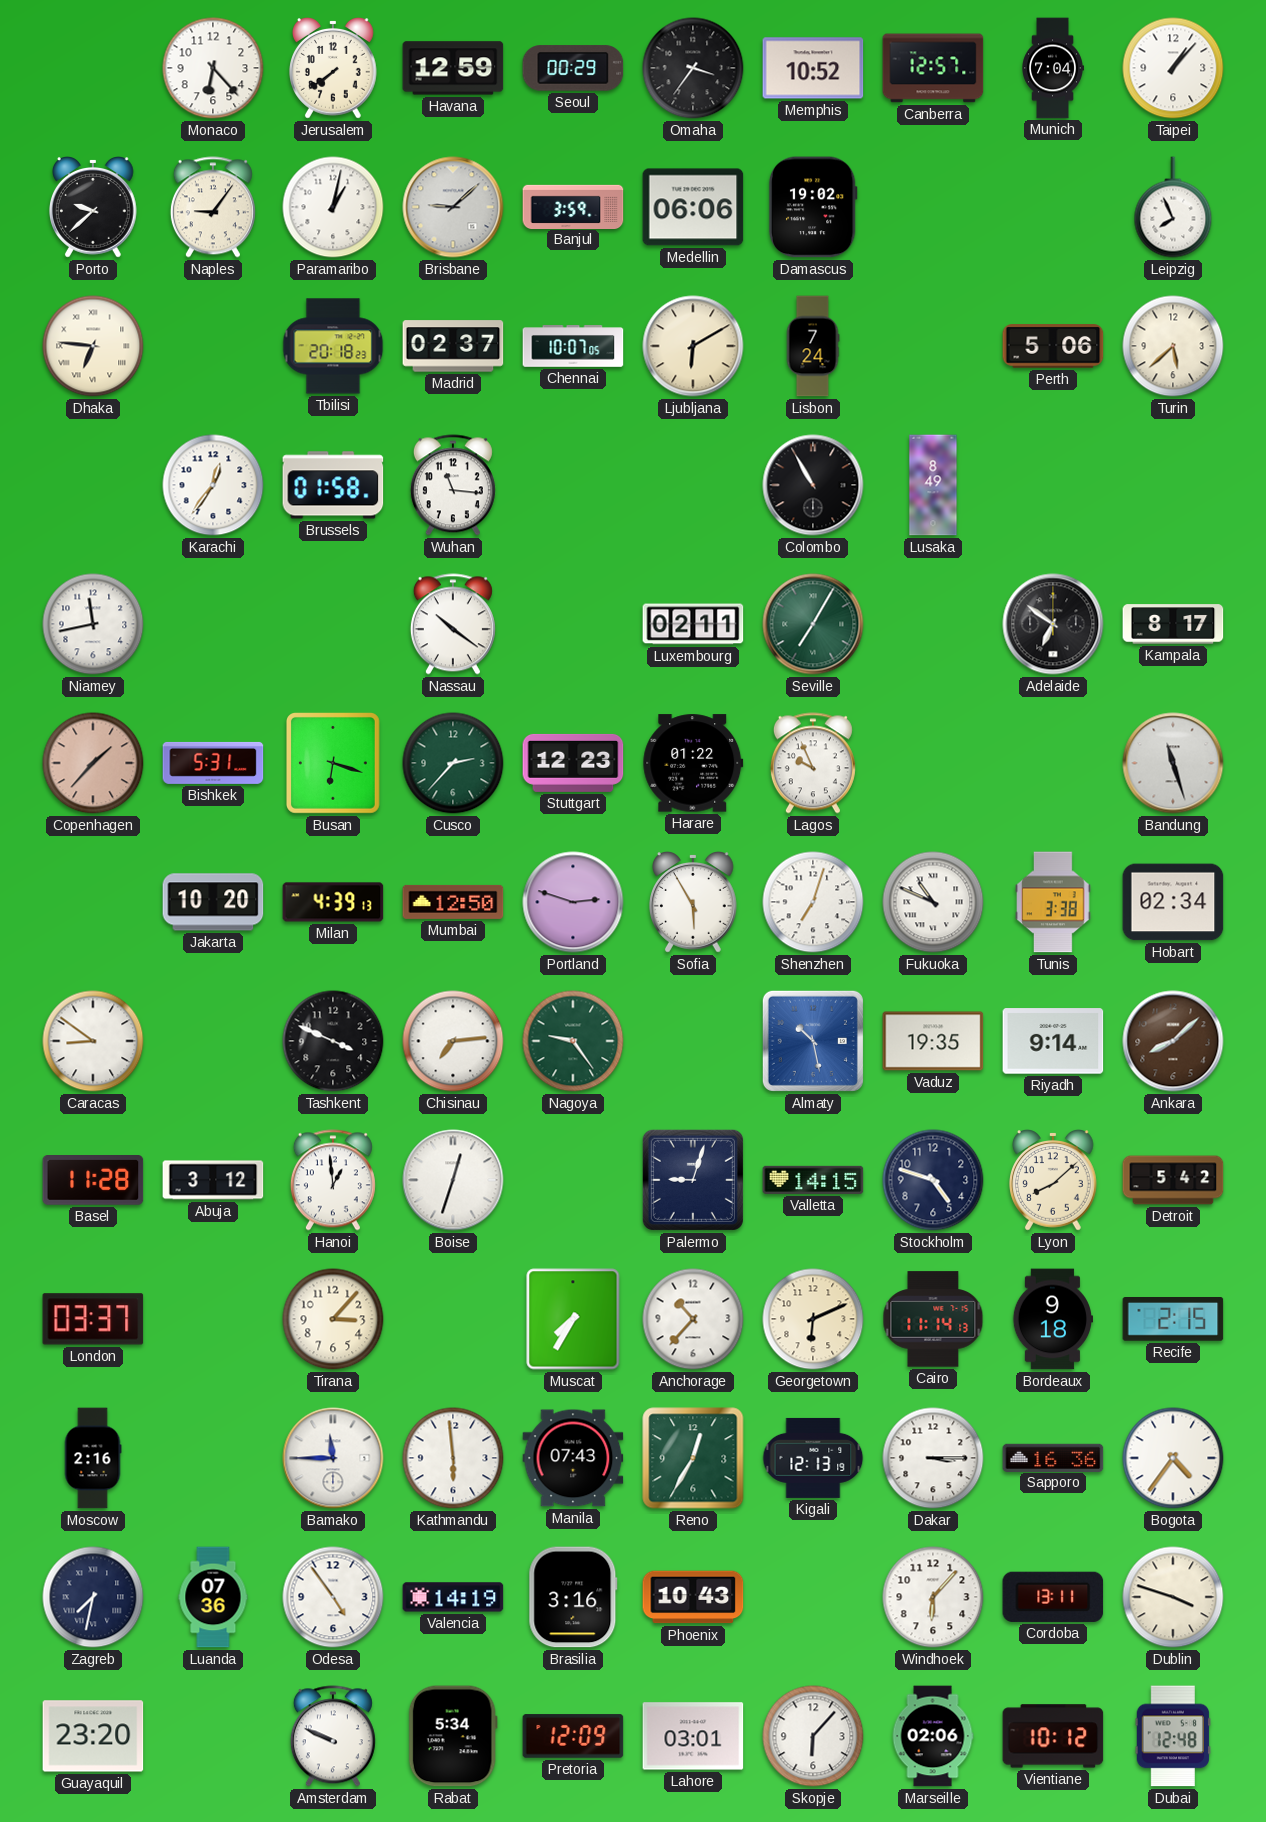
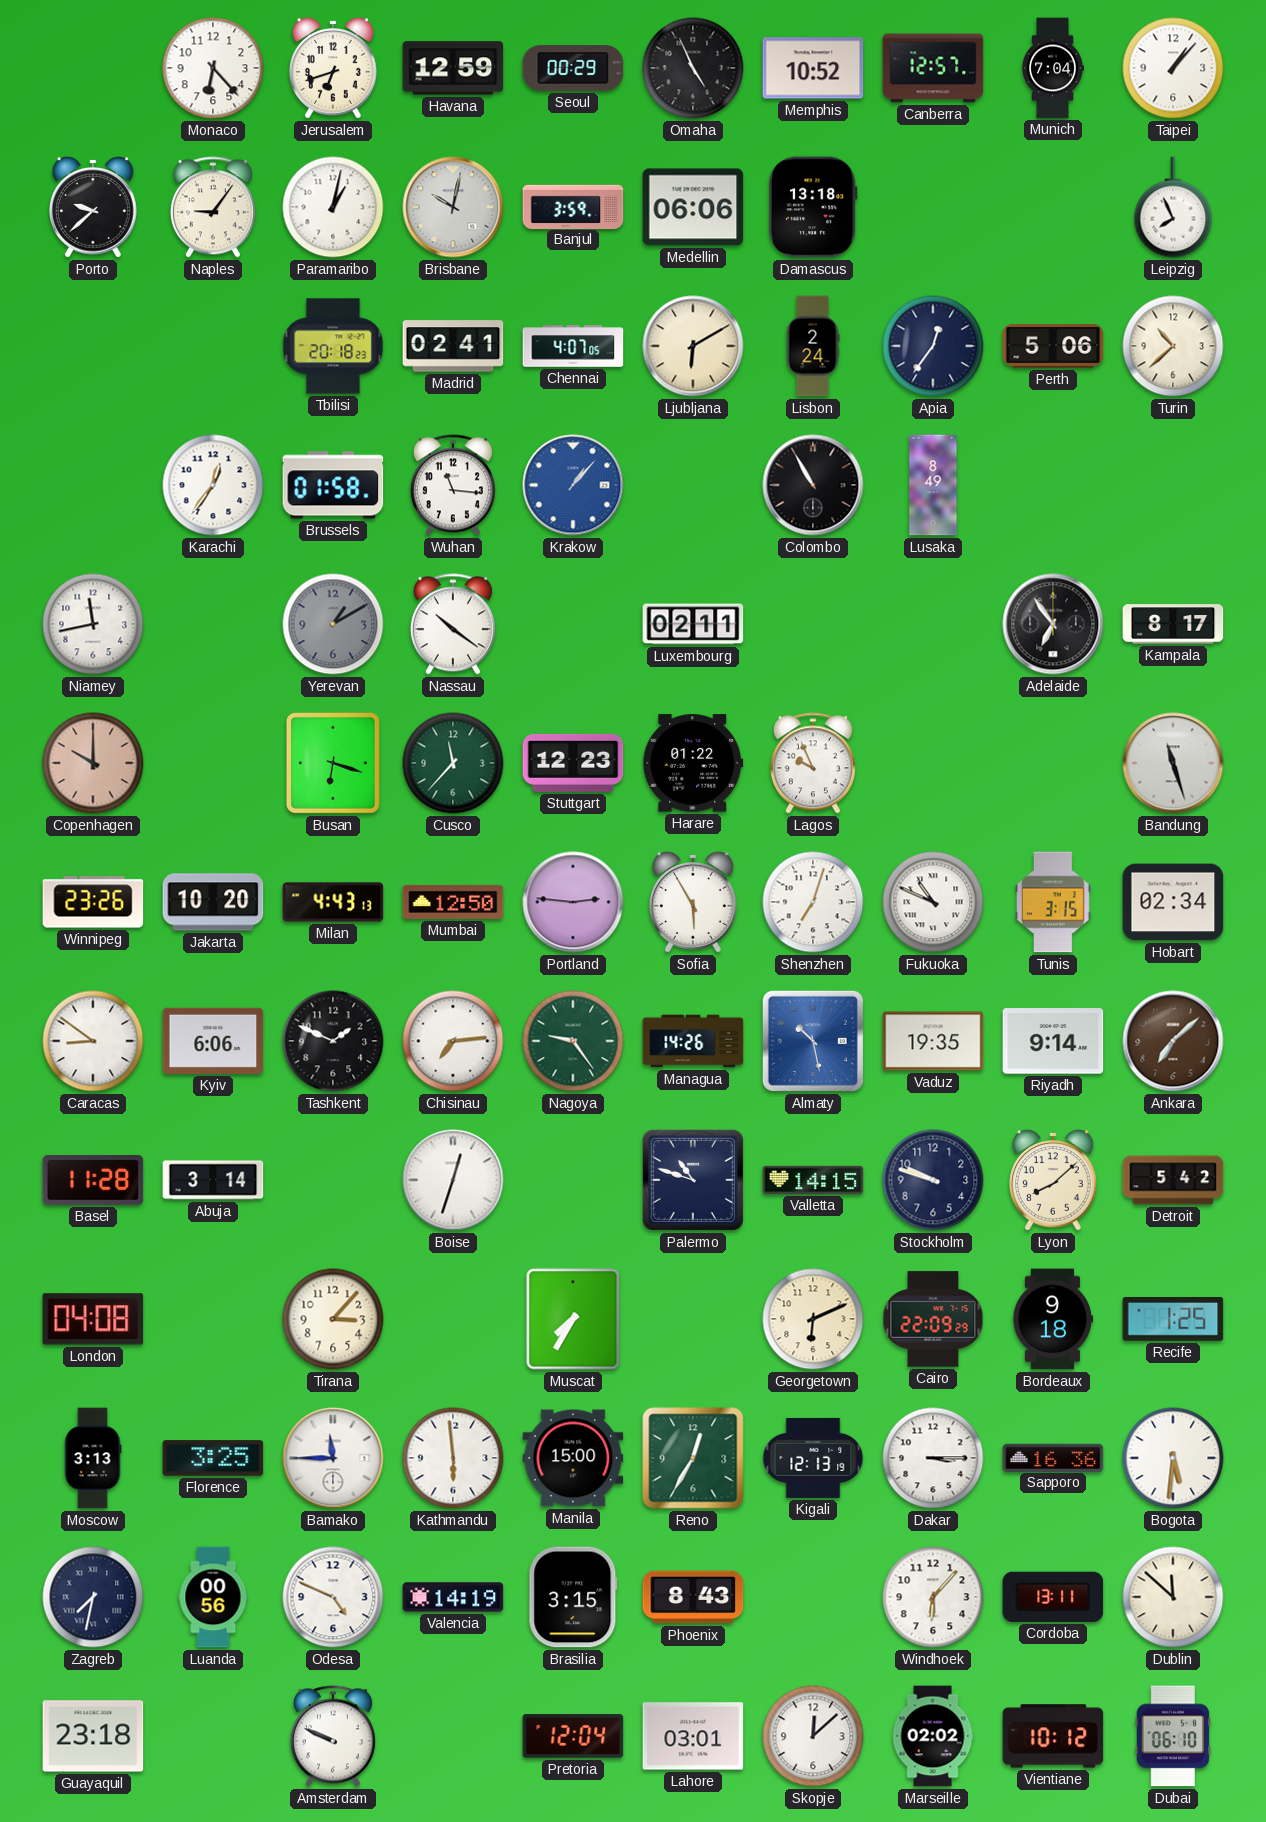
Jerusalem: 7:39 -> 6:42
Omaha: 3:36 -> 4:56
Brisbane: 9:08 -> 10:02
Damascus: 19:02 -> 13:18
Dhaka: 6:46 -> none
Madrid: 02:37 -> 02:41
Chennai: 10:07 -> 4:07
Lisbon: 7:24 -> 2:24
Apia: none -> 12:36
Turin: 5:38 -> 10:38
Krakow: none -> 1:07
Yerevan: none -> 1:10
Seville: 7:05 -> none
Adelaide: 6:51 -> 6:54
Copenhagen: 1:37 -> 10:00
Bishkek: 5:31 -> none
Cusco: 2:37 -> 11:37
Winnipeg: none -> 23:26
Milan: 4:39 -> 4:43
Portland: 2:48 -> 2:46
Tunis: 3:38 -> 3:15
Kyiv: none -> 6:06
Tashkent: 3:49 -> 1:49
Managua: none -> 14:26
Ankara: 8:08 -> 7:08
Abuja: 3:12 -> 3:14
Hanoi: 12:59 -> none
Palermo: 9:03 -> 10:48
Stockholm: 4:48 -> 9:48
London: 03:37 -> 04:08
Anchorage: 10:37 -> none
Cairo: 11:14 -> 22:09
Recife: 2:15 -> 1:25
Moscow: 2:16 -> 3:13
Florence: none -> 3:25
Manila: 07:43 -> 15:00
Bogota: 4:36 -> 5:31
Luanda: 07:36 -> 00:56
Odesa: 4:54 -> 4:49
Brasilia: 3:16 -> 3:15
Phoenix: 10:43 -> 8:43
Dublin: 3:48 -> 11:52
Guayaquil: 23:20 -> 23:18
Rabat: 5:34 -> none
Pretoria: 12:09 -> 12:04
Skopje: 6:07 -> 12:08
Marseille: 02:06 -> 02:02
Dubai: 12:48 -> 06:10
